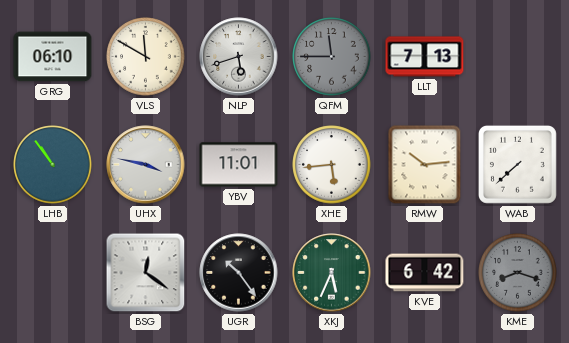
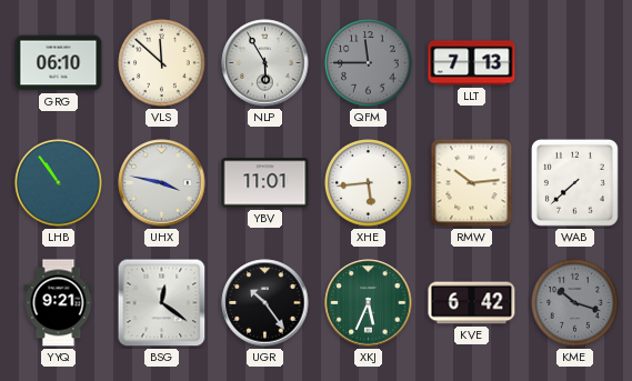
VLS: 11:50 -> 11:52
NLP: 5:42 -> 5:55
YYQ: none -> 9:21
KME: 8:18 -> 10:18
